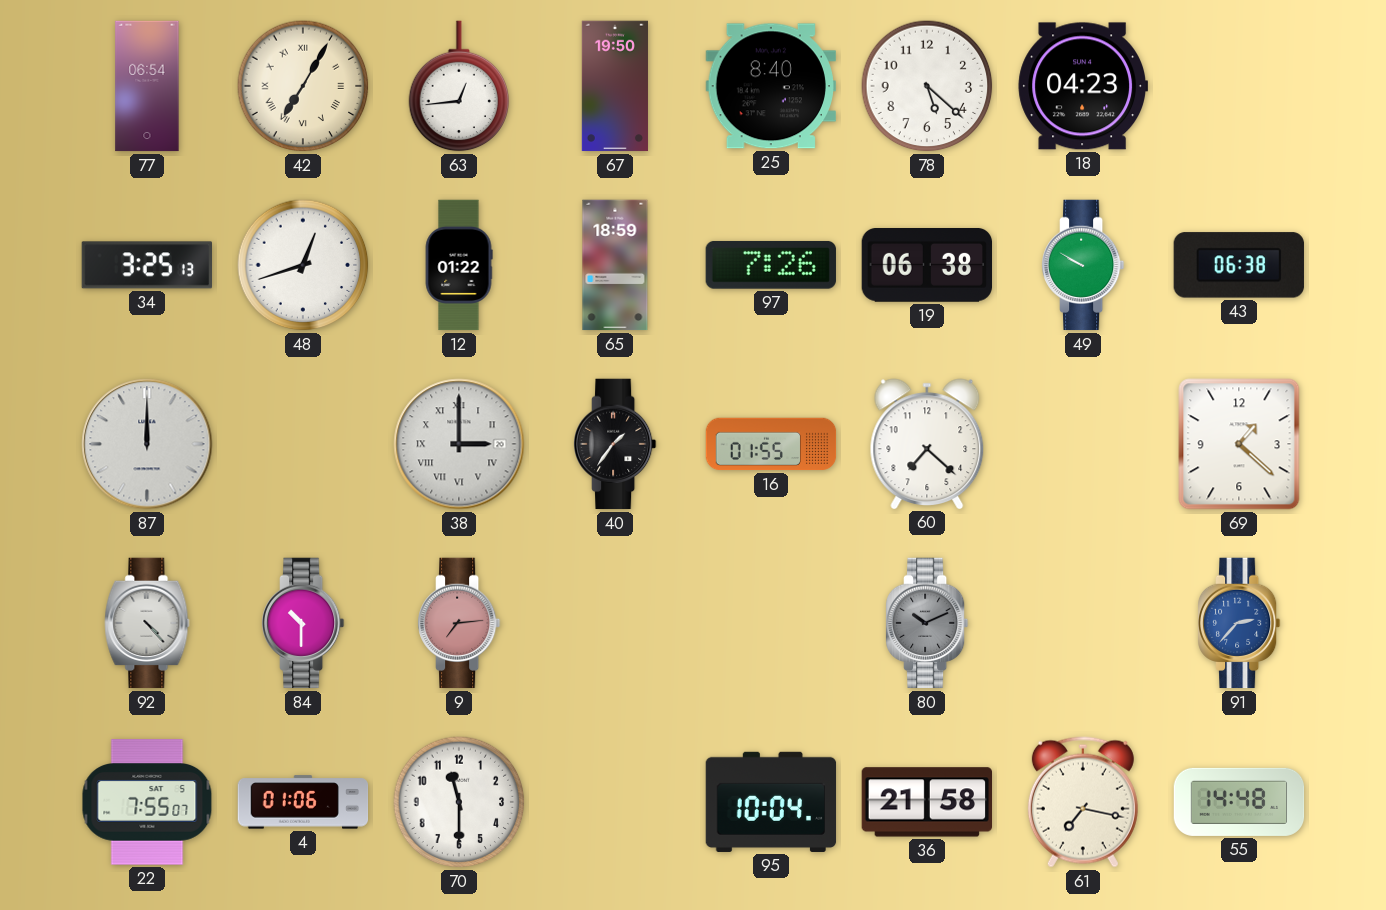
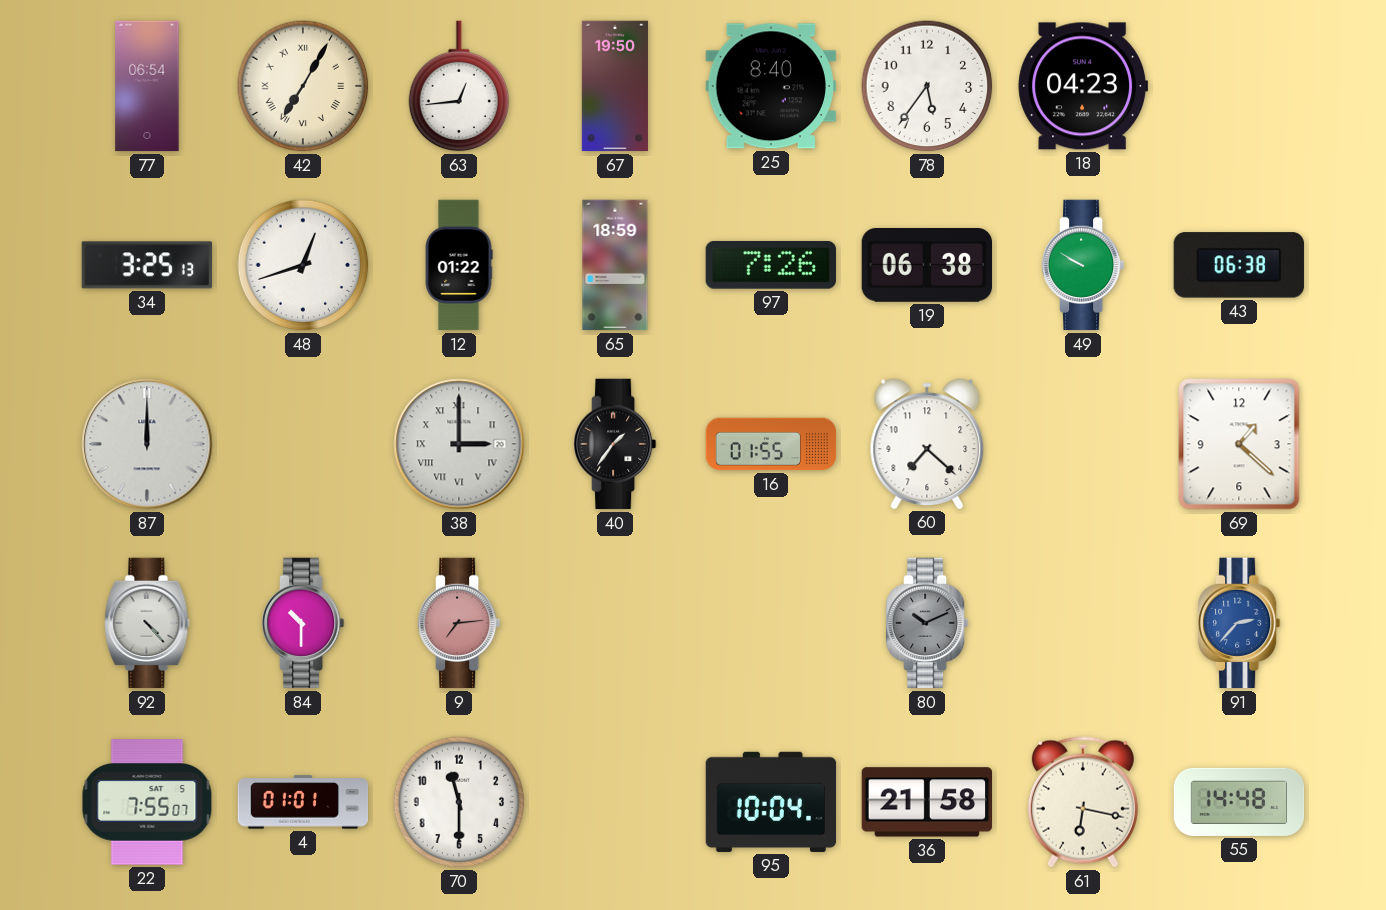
78: 5:22 -> 5:36
4: 01:06 -> 01:01
61: 7:17 -> 6:17
